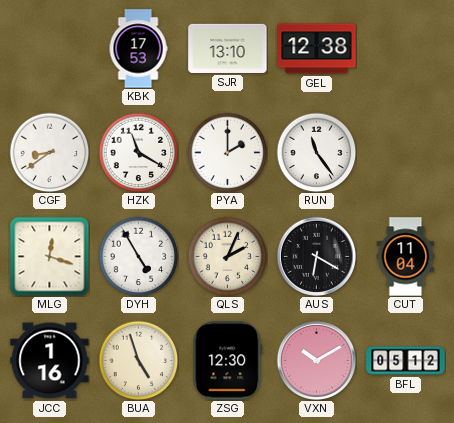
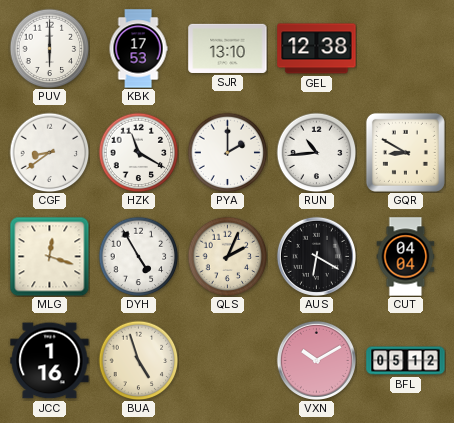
PUV: none -> 6:00
RUN: 11:24 -> 10:44
GQR: none -> 8:50
CUT: 11:04 -> 04:04
ZSG: 12:30 -> none
